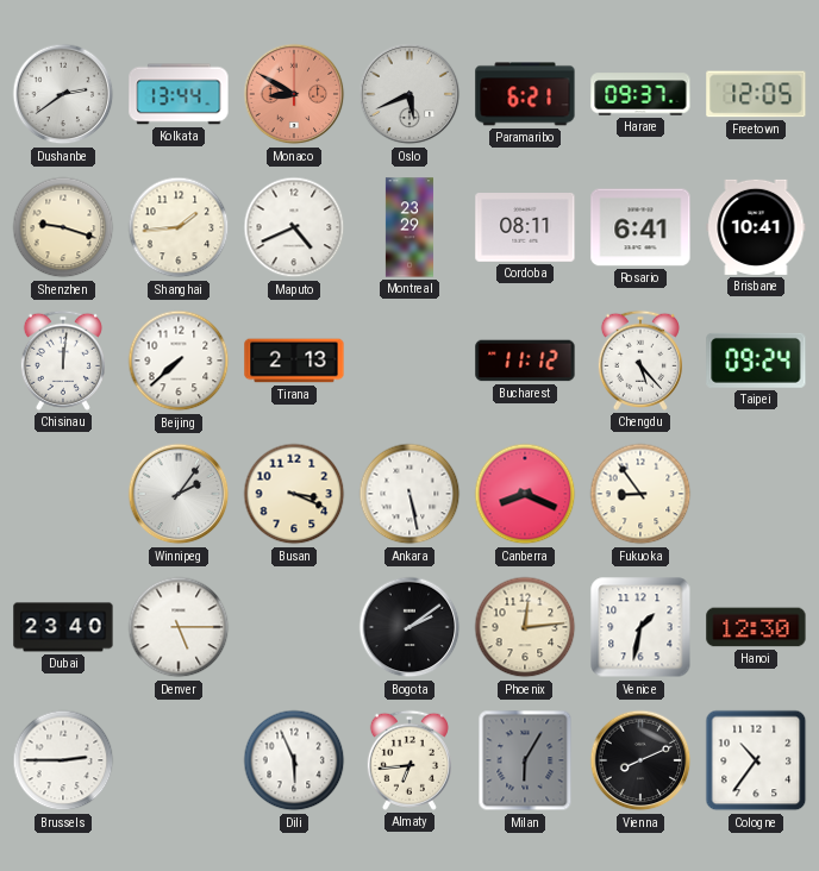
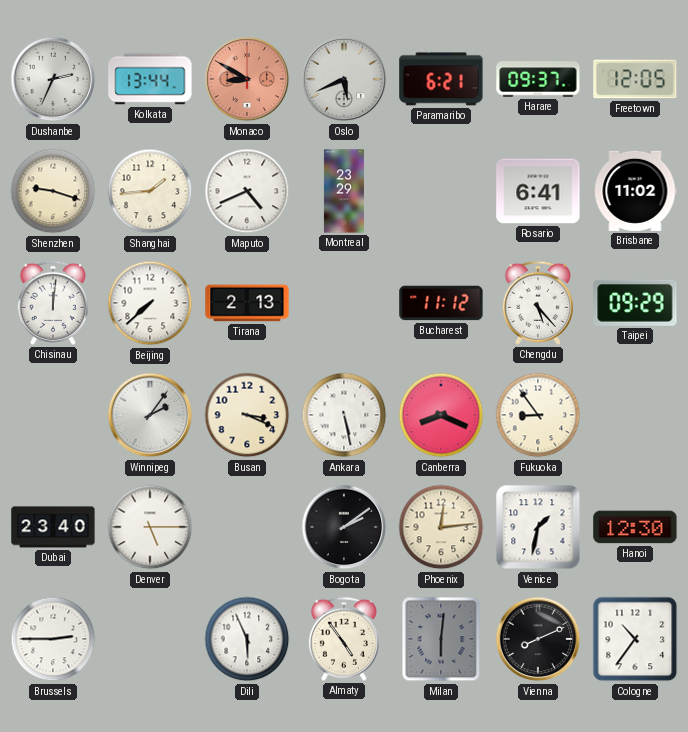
Dushanbe: 2:39 -> 2:34
Cordoba: 08:11 -> none
Brisbane: 10:41 -> 11:02
Taipei: 09:24 -> 09:29
Almaty: 6:44 -> 4:54
Milan: 6:05 -> 6:01
